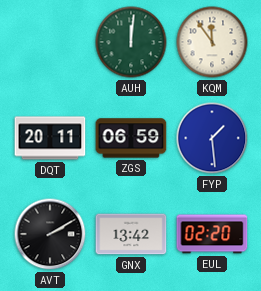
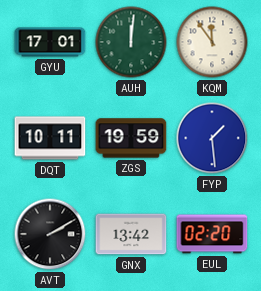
GYU: none -> 17:01
DQT: 20:11 -> 10:11
ZGS: 06:59 -> 19:59
